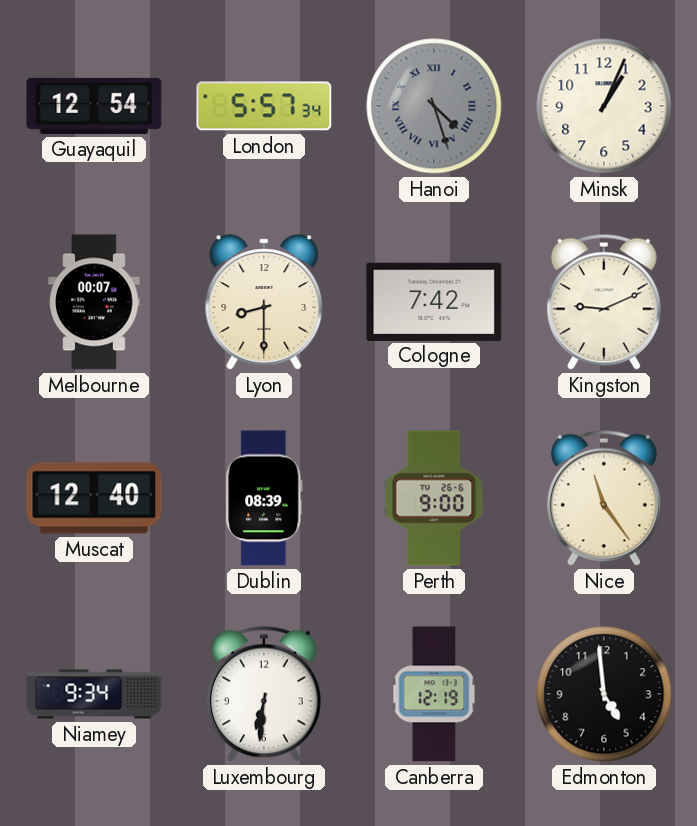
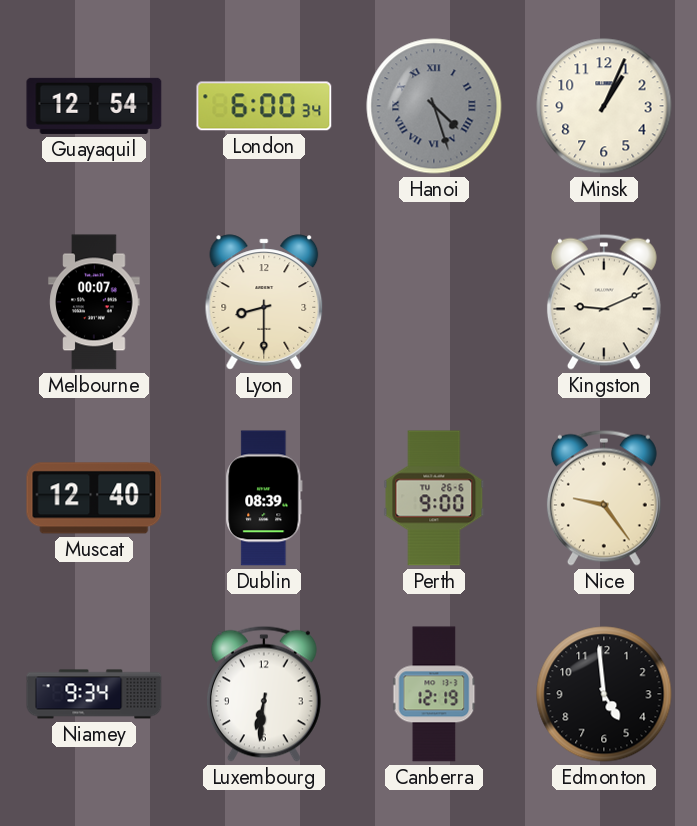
London: 5:57 -> 6:00
Cologne: 7:42 -> none
Nice: 11:24 -> 9:24
